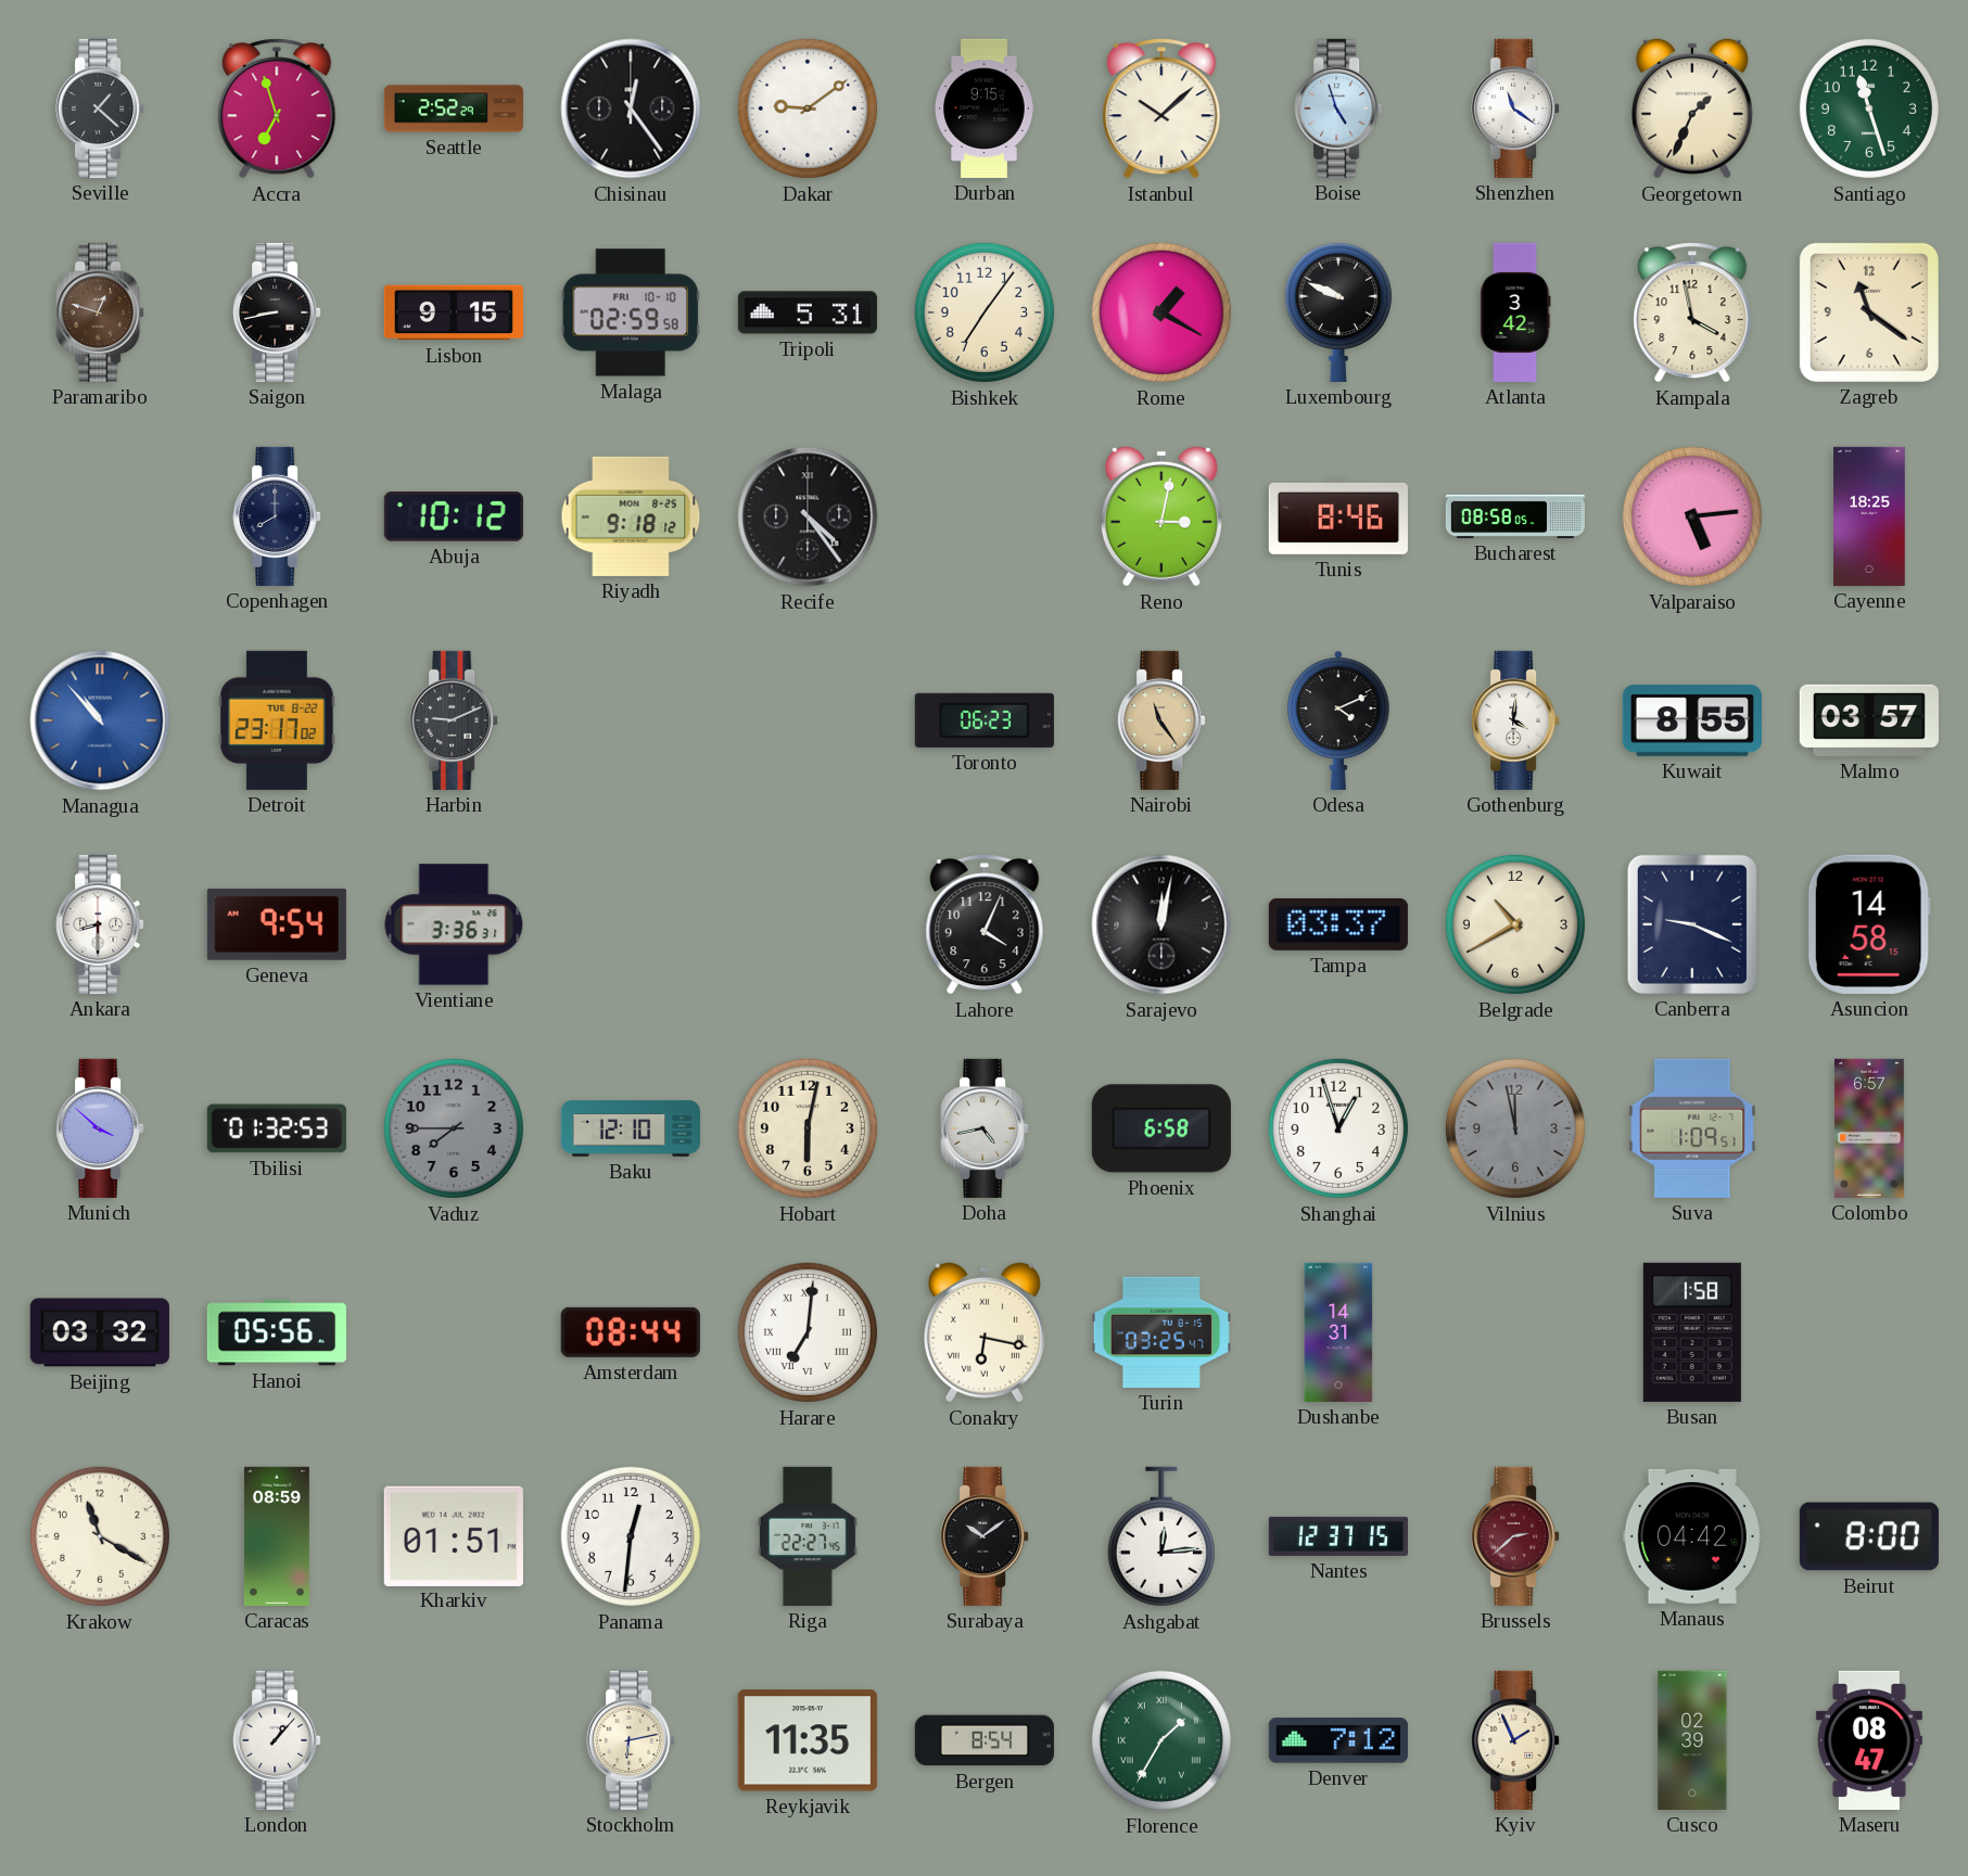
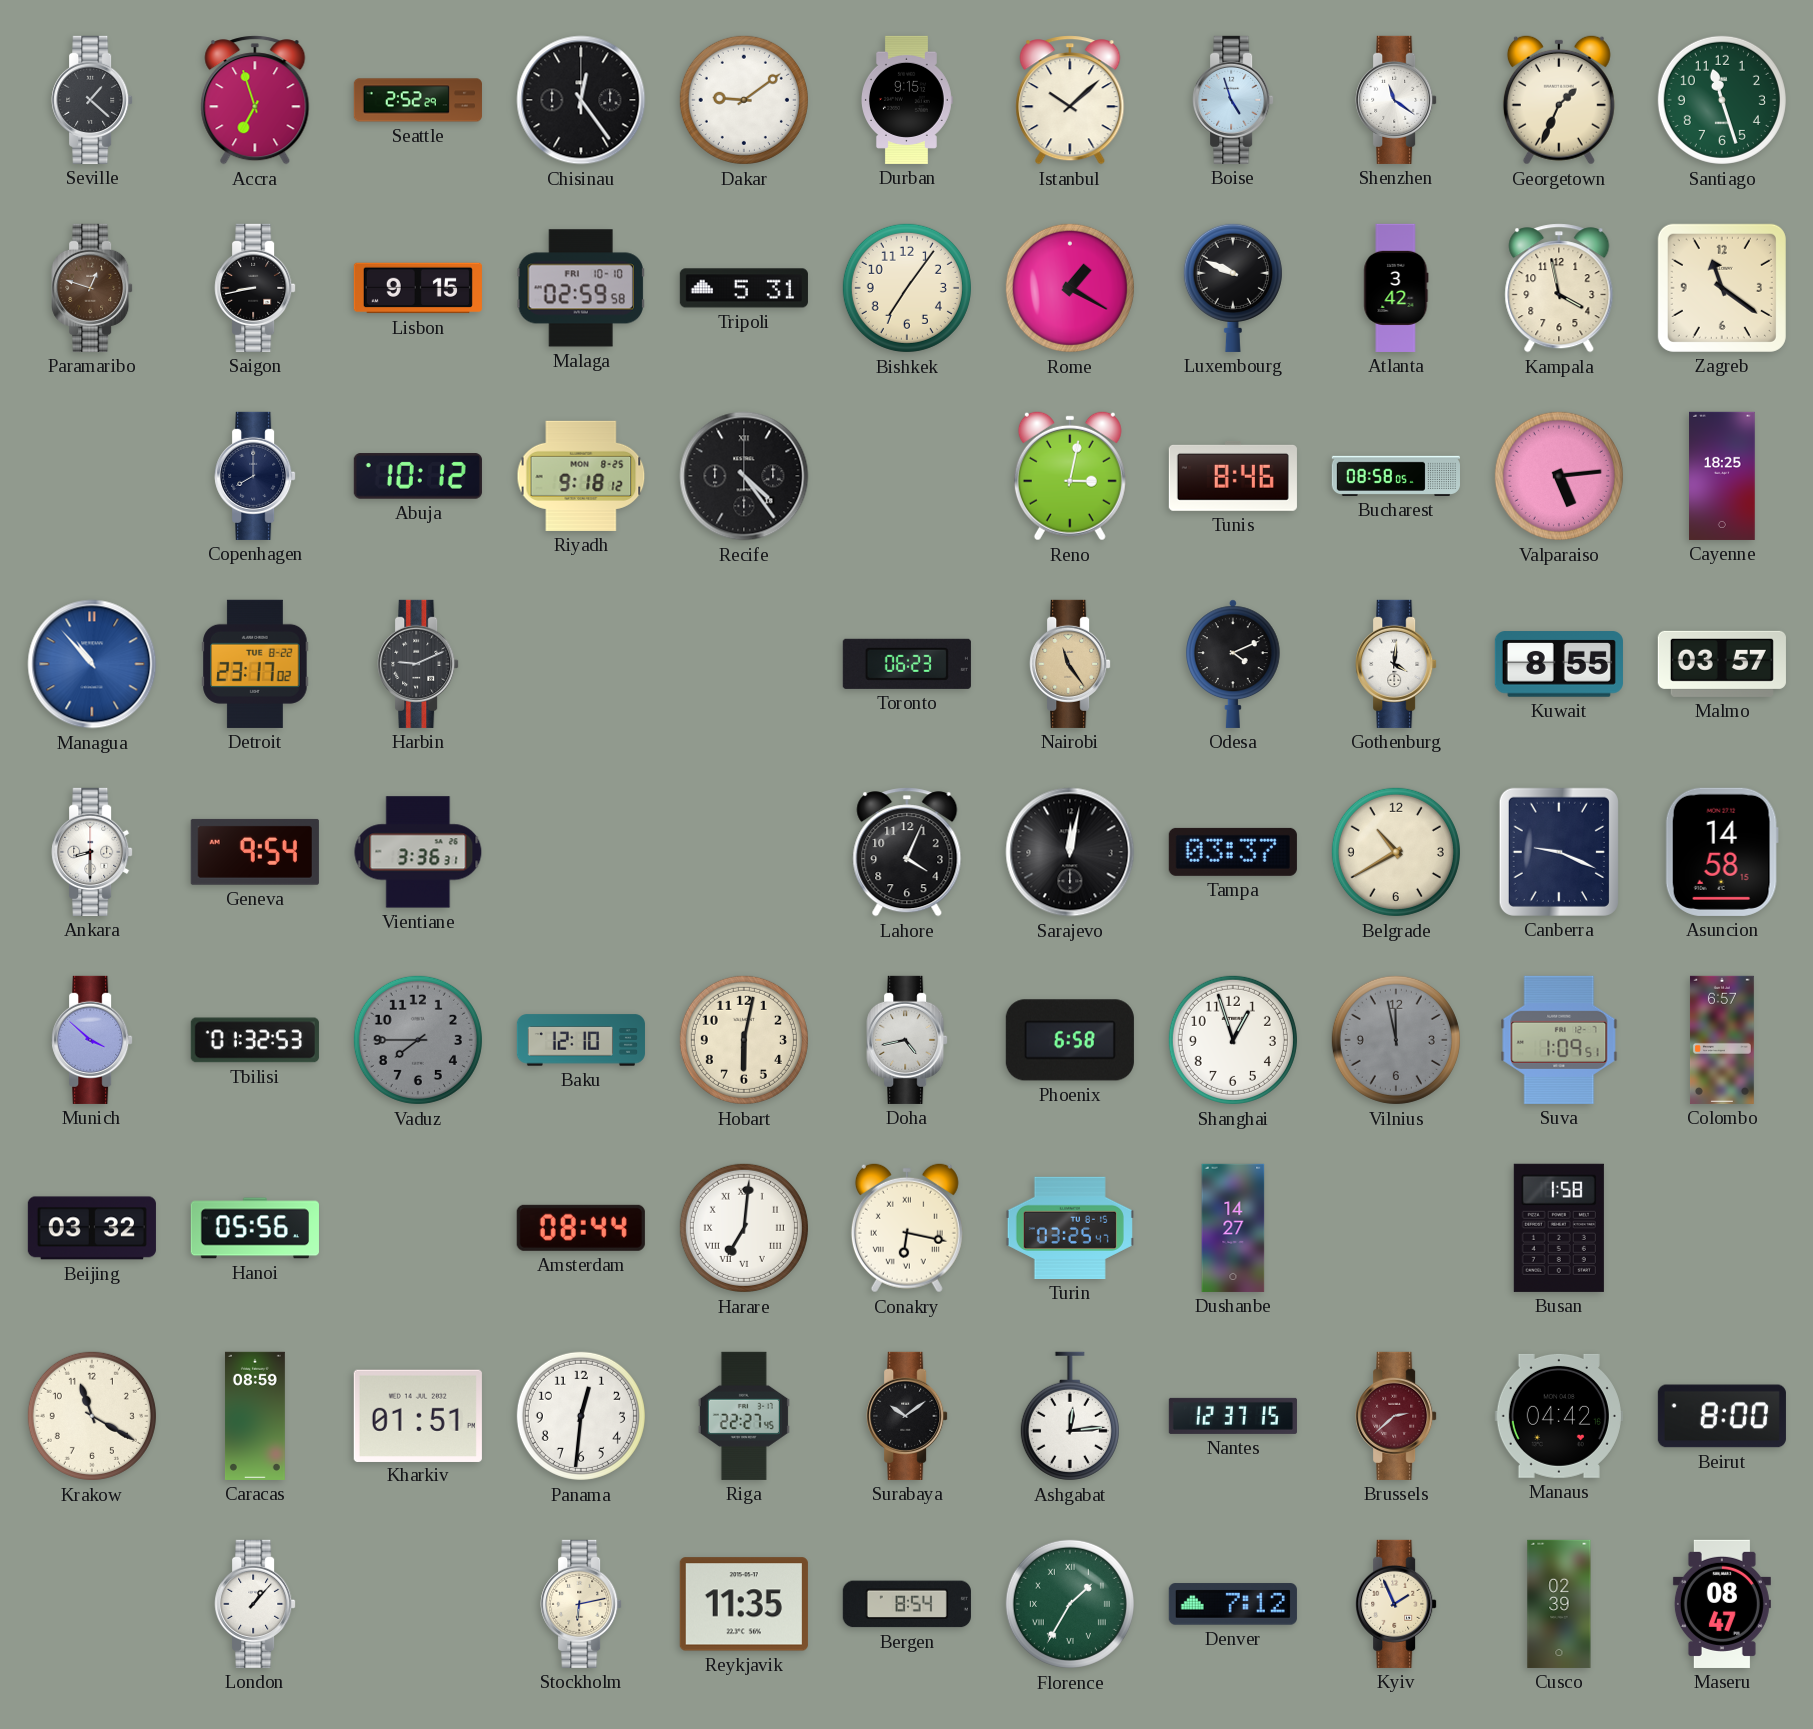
Dushanbe: 14:31 -> 14:27
